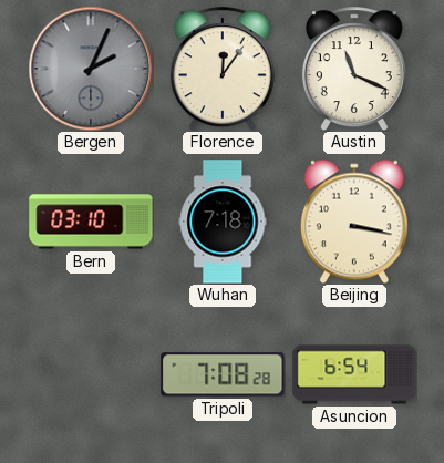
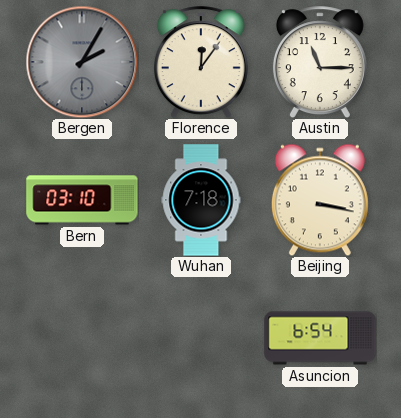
Bergen: 2:04 -> 2:05
Austin: 11:19 -> 11:15
Tripoli: 7:08 -> none
